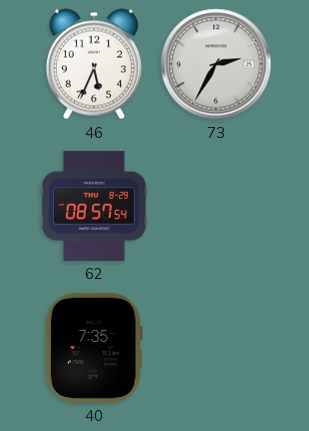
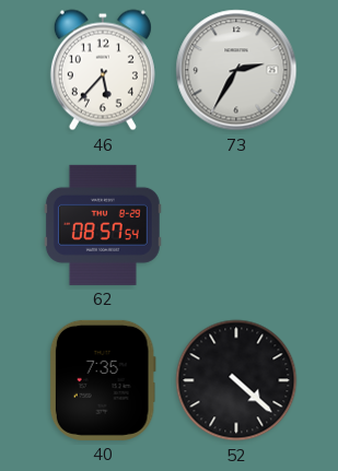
46: 5:34 -> 5:37
52: none -> 4:22
